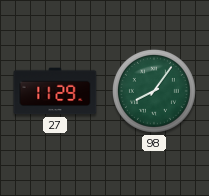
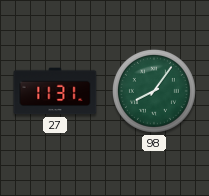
27: 11:29 -> 11:31
